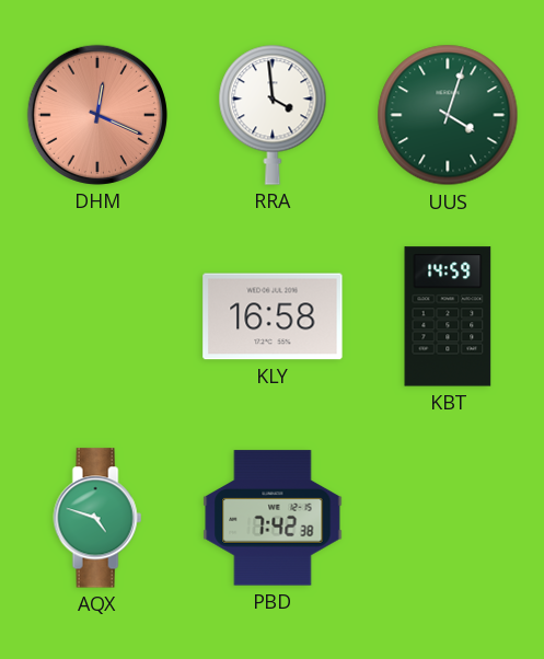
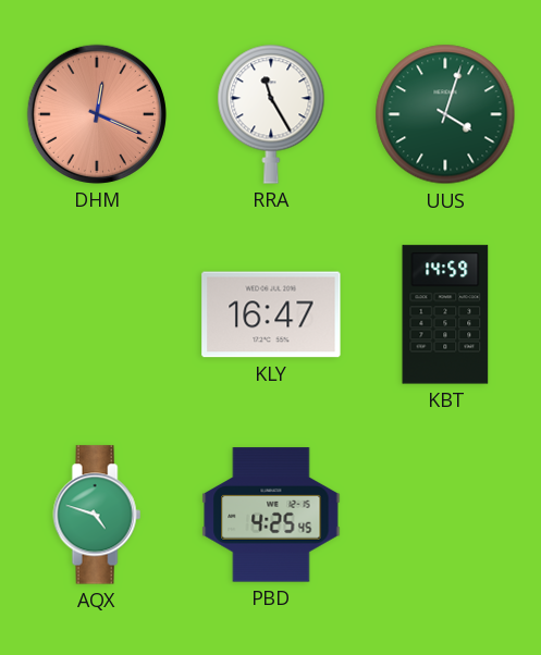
RRA: 3:59 -> 11:25
KLY: 16:58 -> 16:47
PBD: 7:42 -> 4:25
